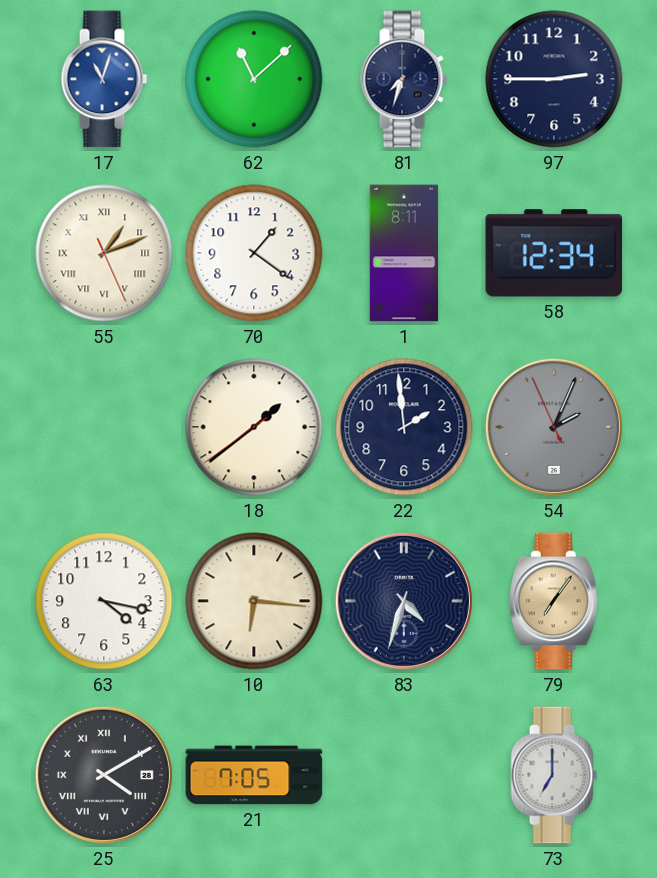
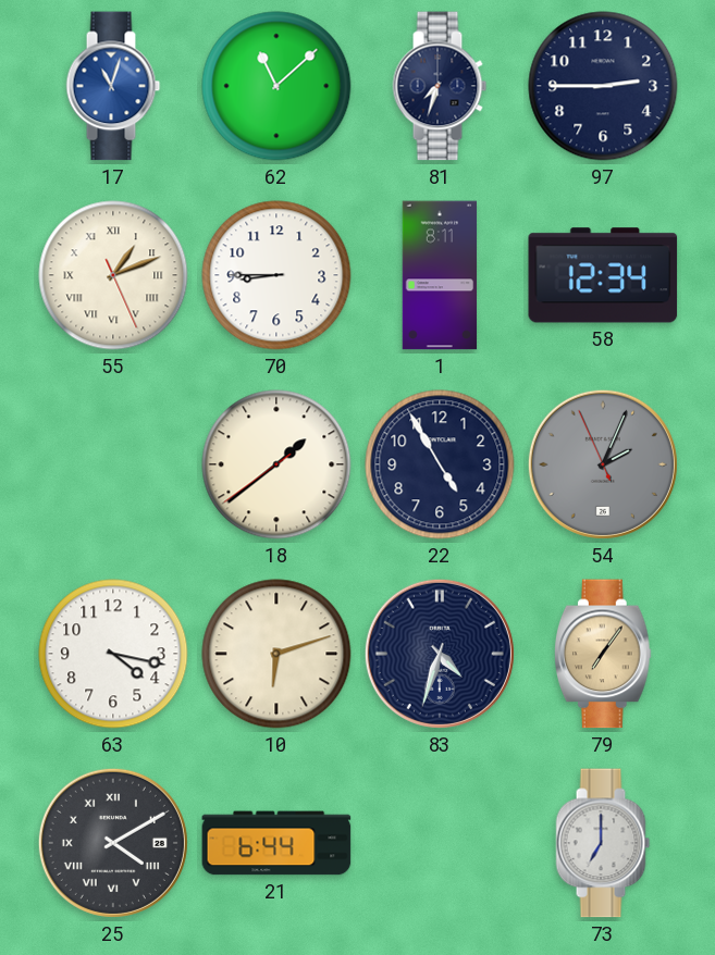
70: 1:21 -> 8:45
22: 1:59 -> 4:55
10: 6:16 -> 6:12
21: 7:05 -> 6:44
